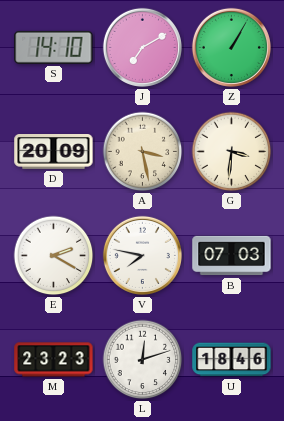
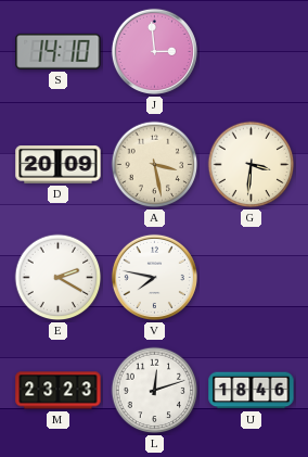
J: 7:10 -> 2:59
Z: 1:05 -> none
B: 07:03 -> none
